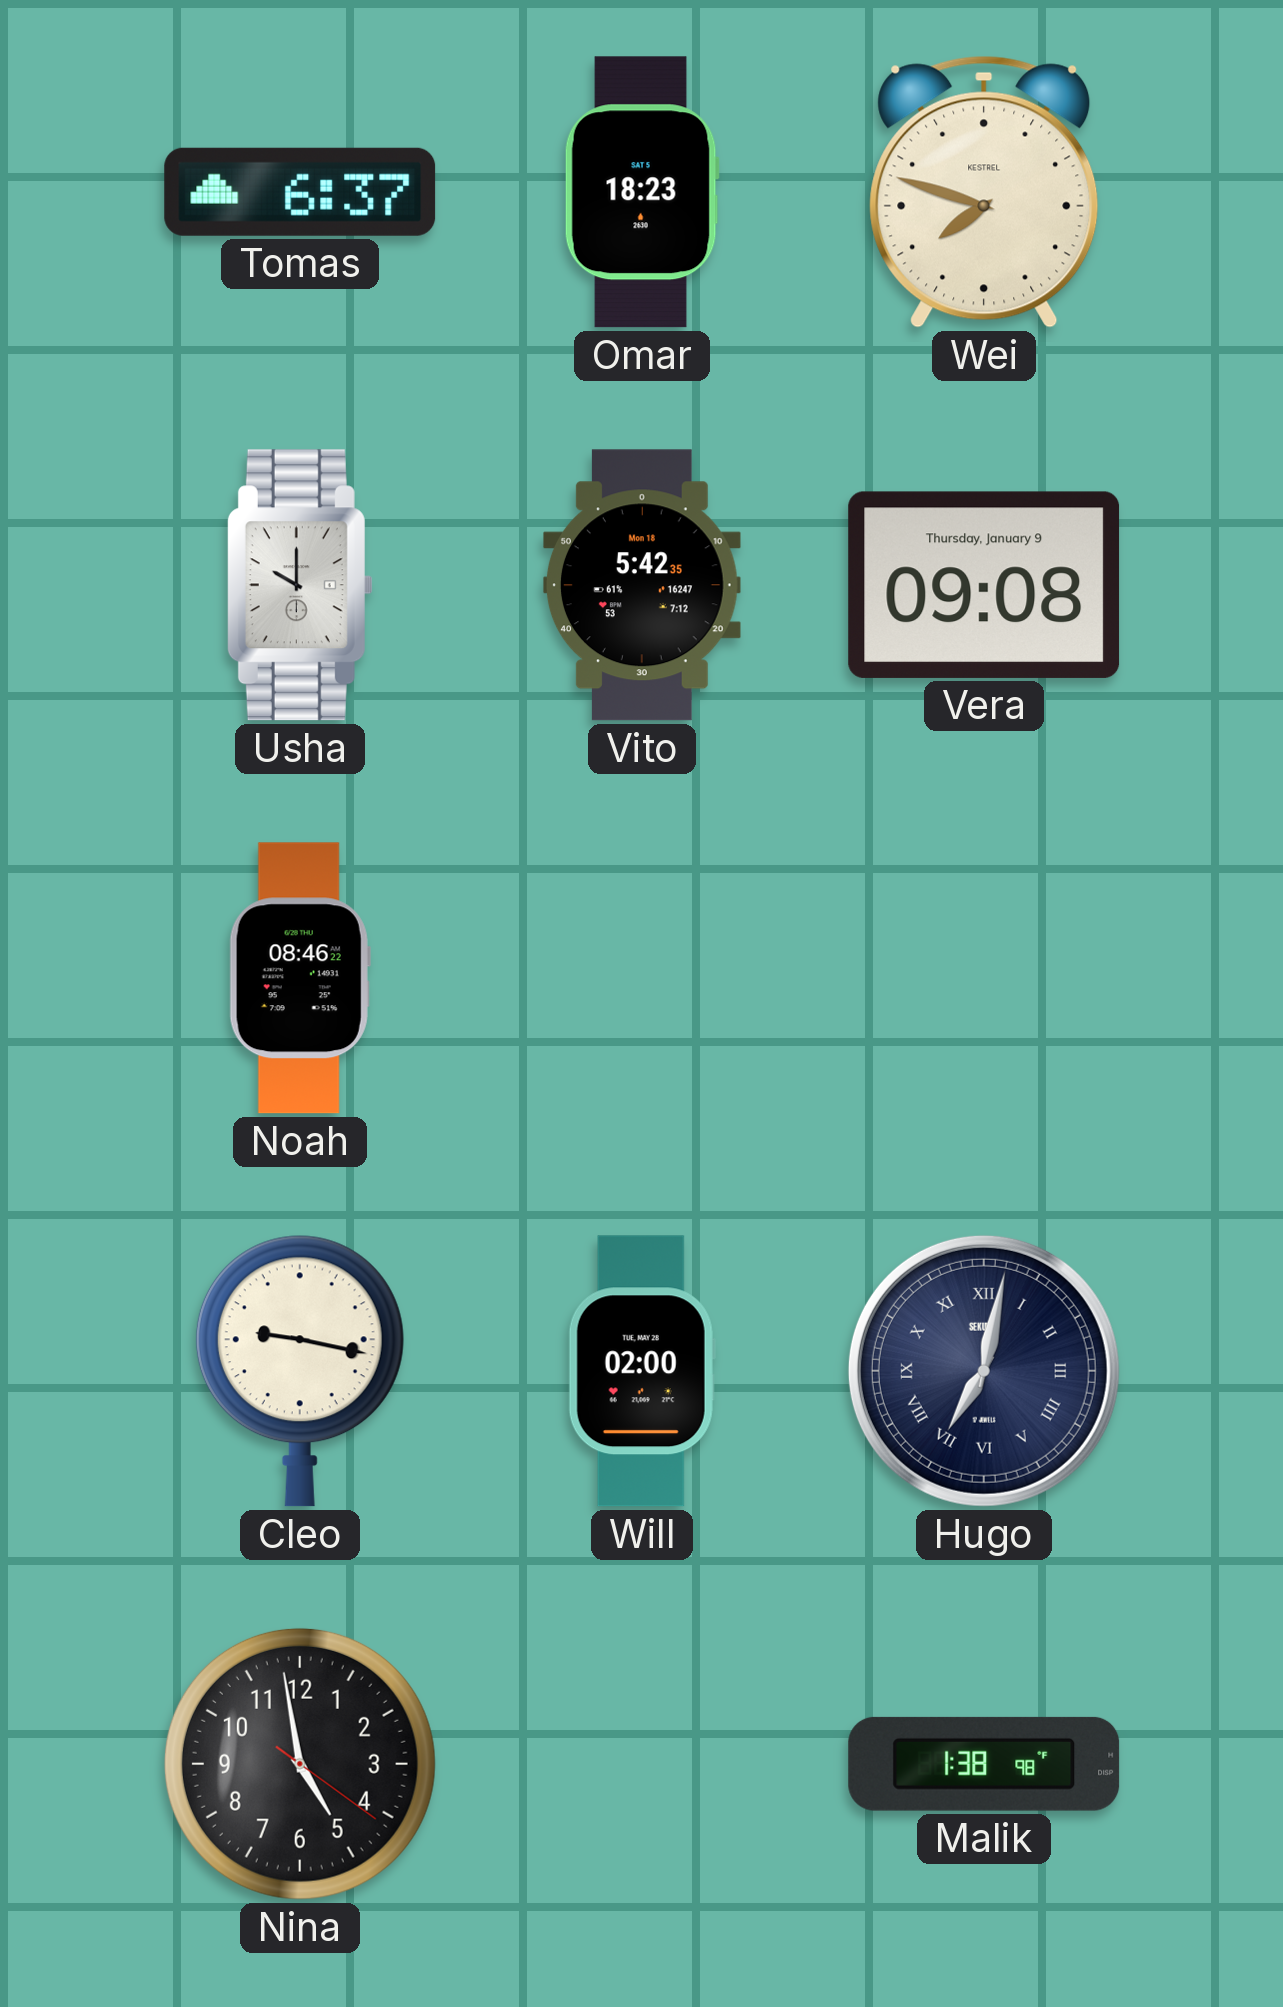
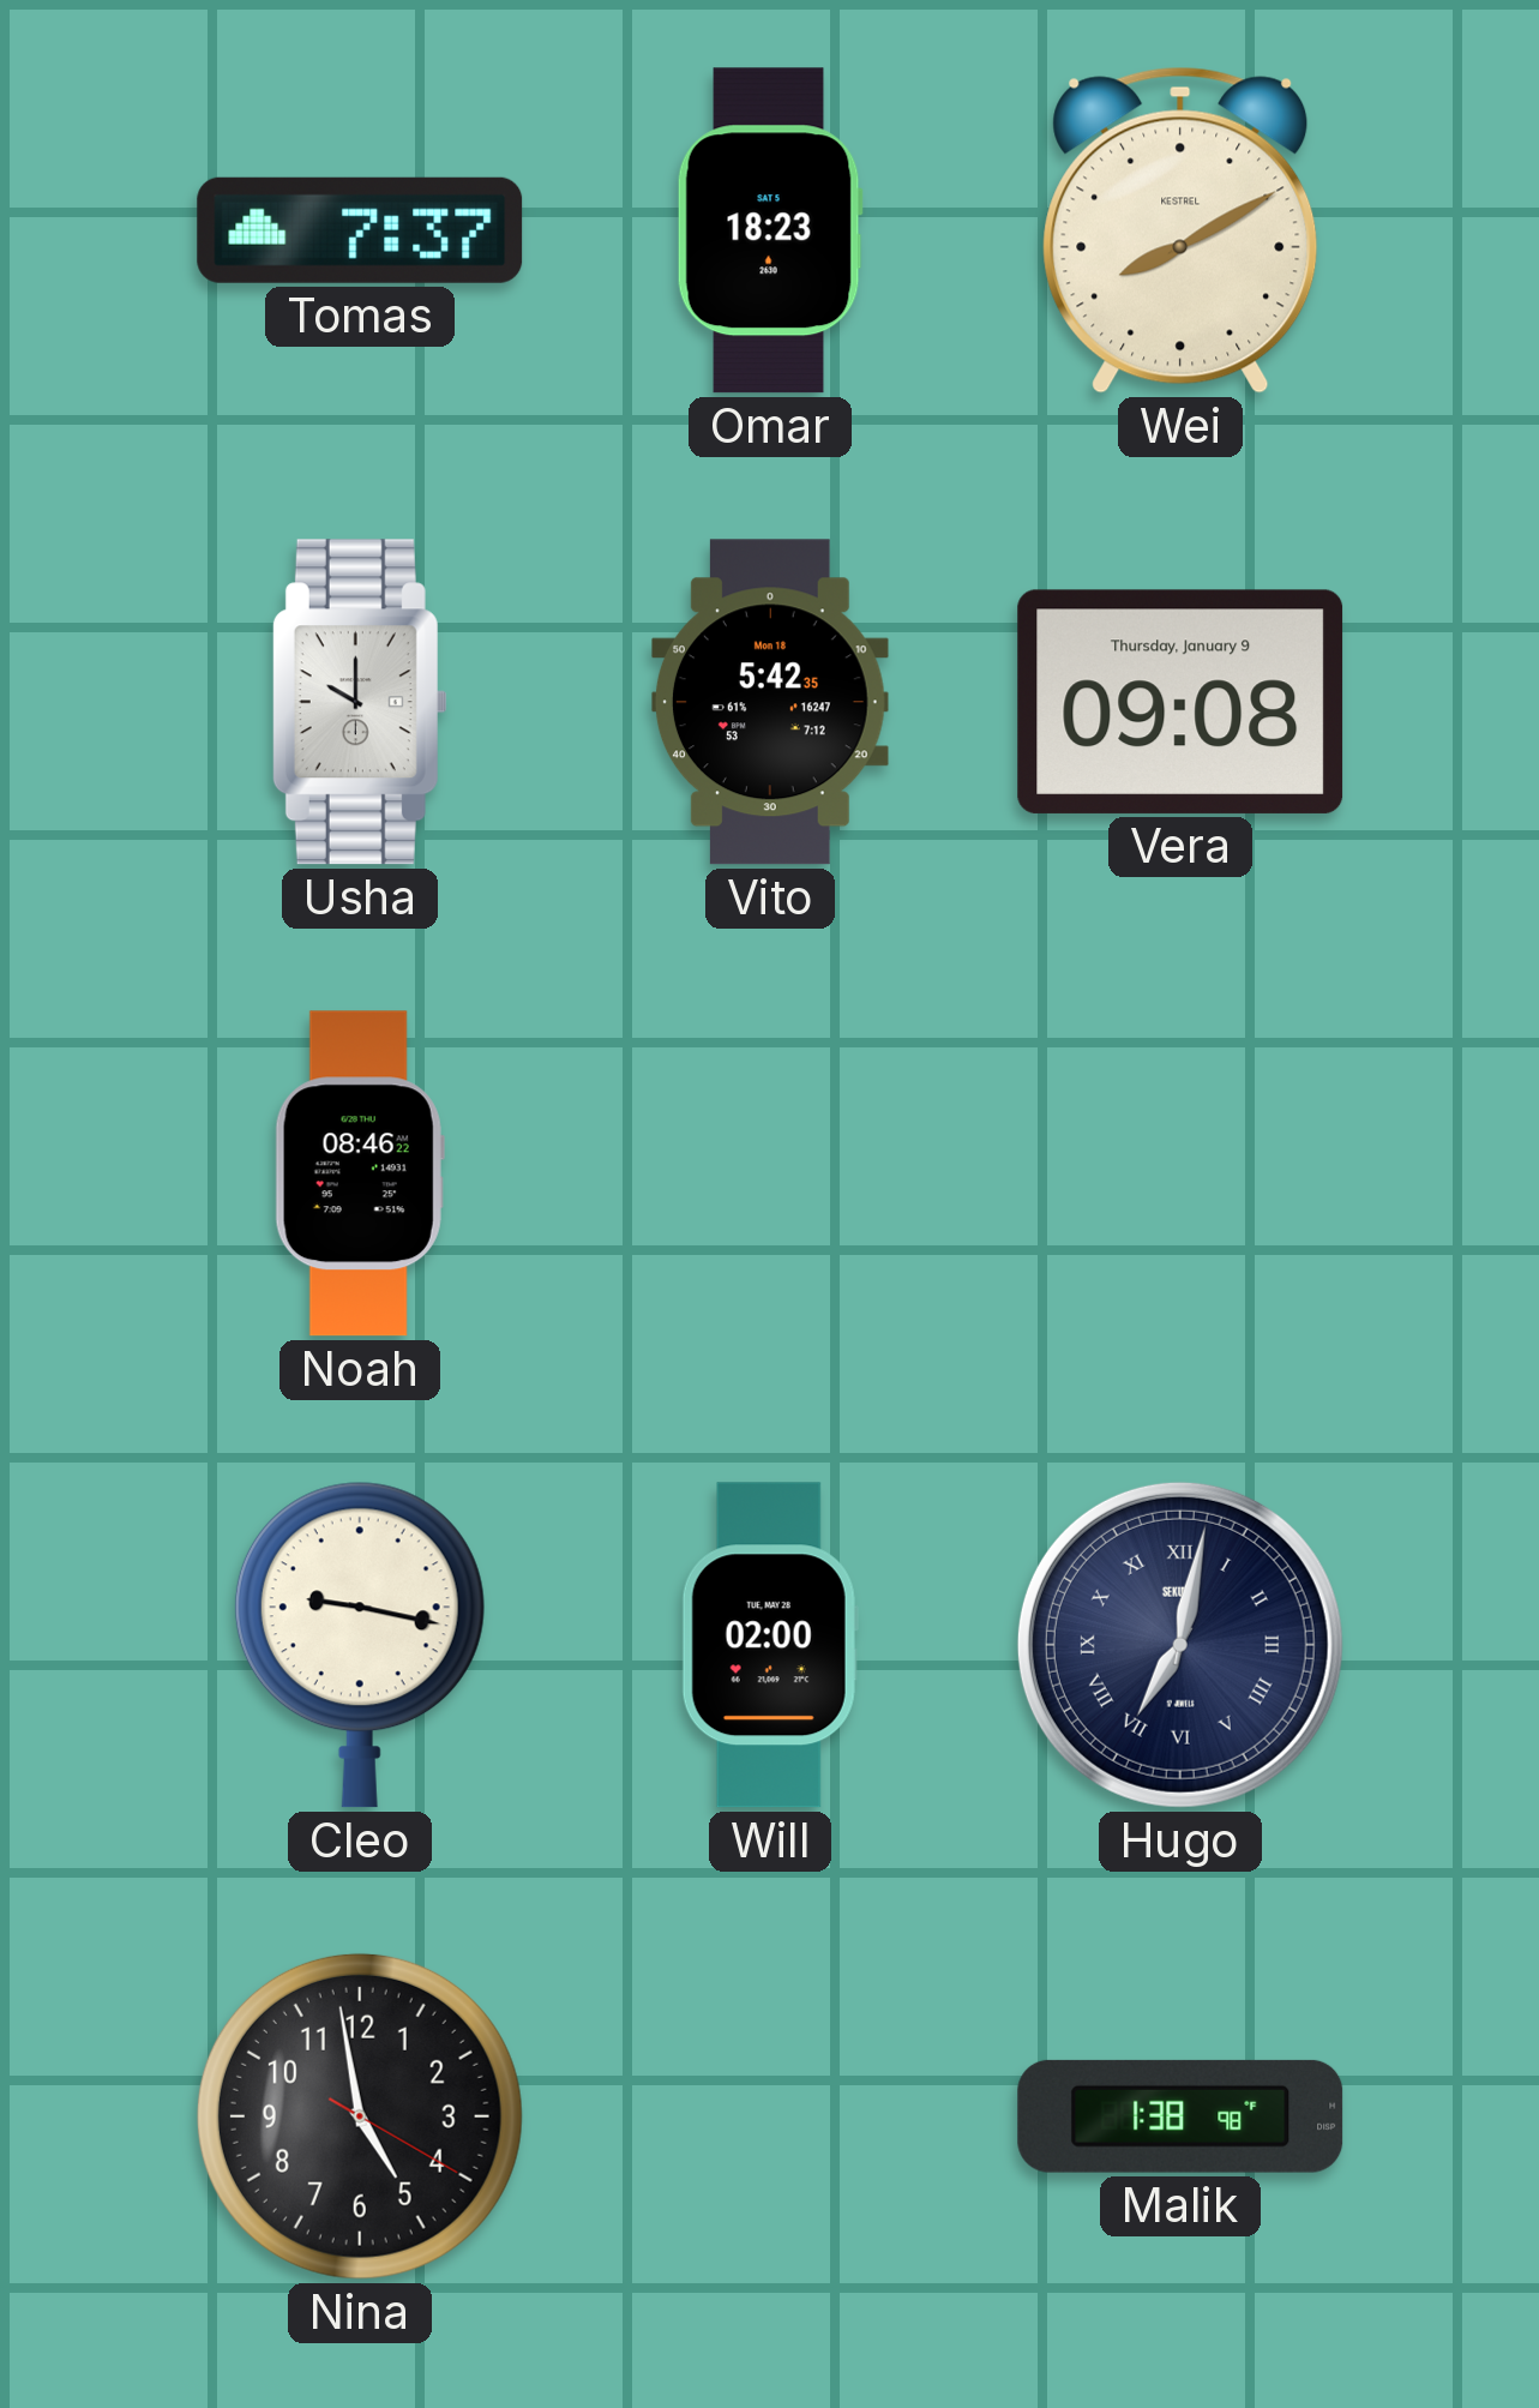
Tomas: 6:37 -> 7:37
Wei: 7:48 -> 8:10
Nina: 4:58:21 -> 4:58:20
